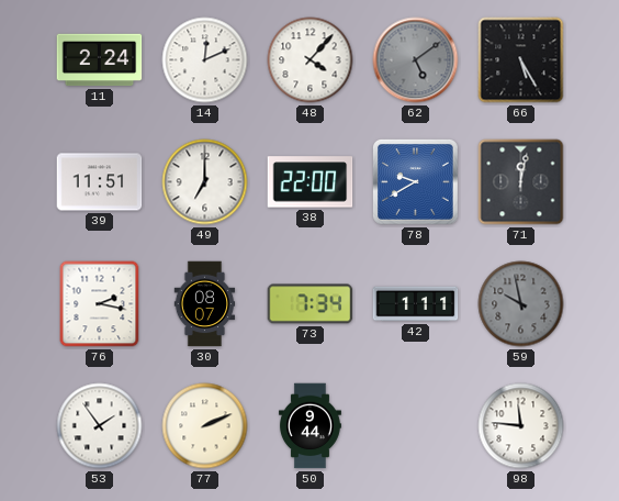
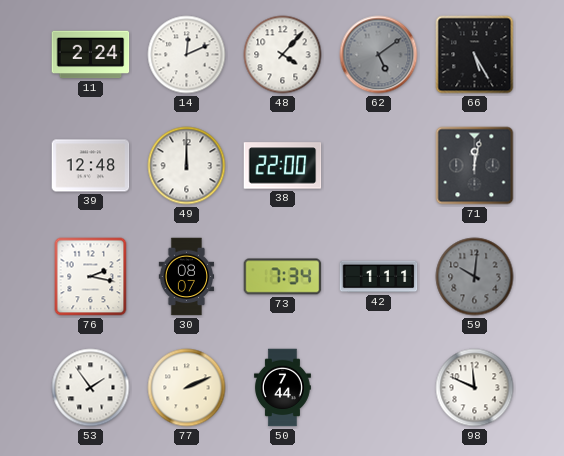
39: 11:51 -> 12:48
49: 7:00 -> 12:00
78: 9:40 -> none
59: 9:58 -> 10:01
50: 9:44 -> 7:44
98: 11:46 -> 11:49
